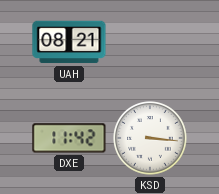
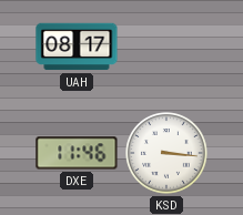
UAH: 08:21 -> 08:17
DXE: 11:42 -> 11:46
